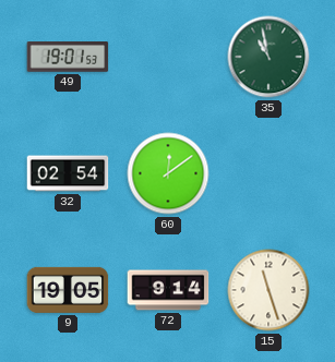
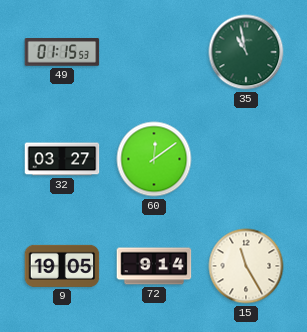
49: 19:01 -> 01:15
32: 02:54 -> 03:27
15: 11:27 -> 11:25
